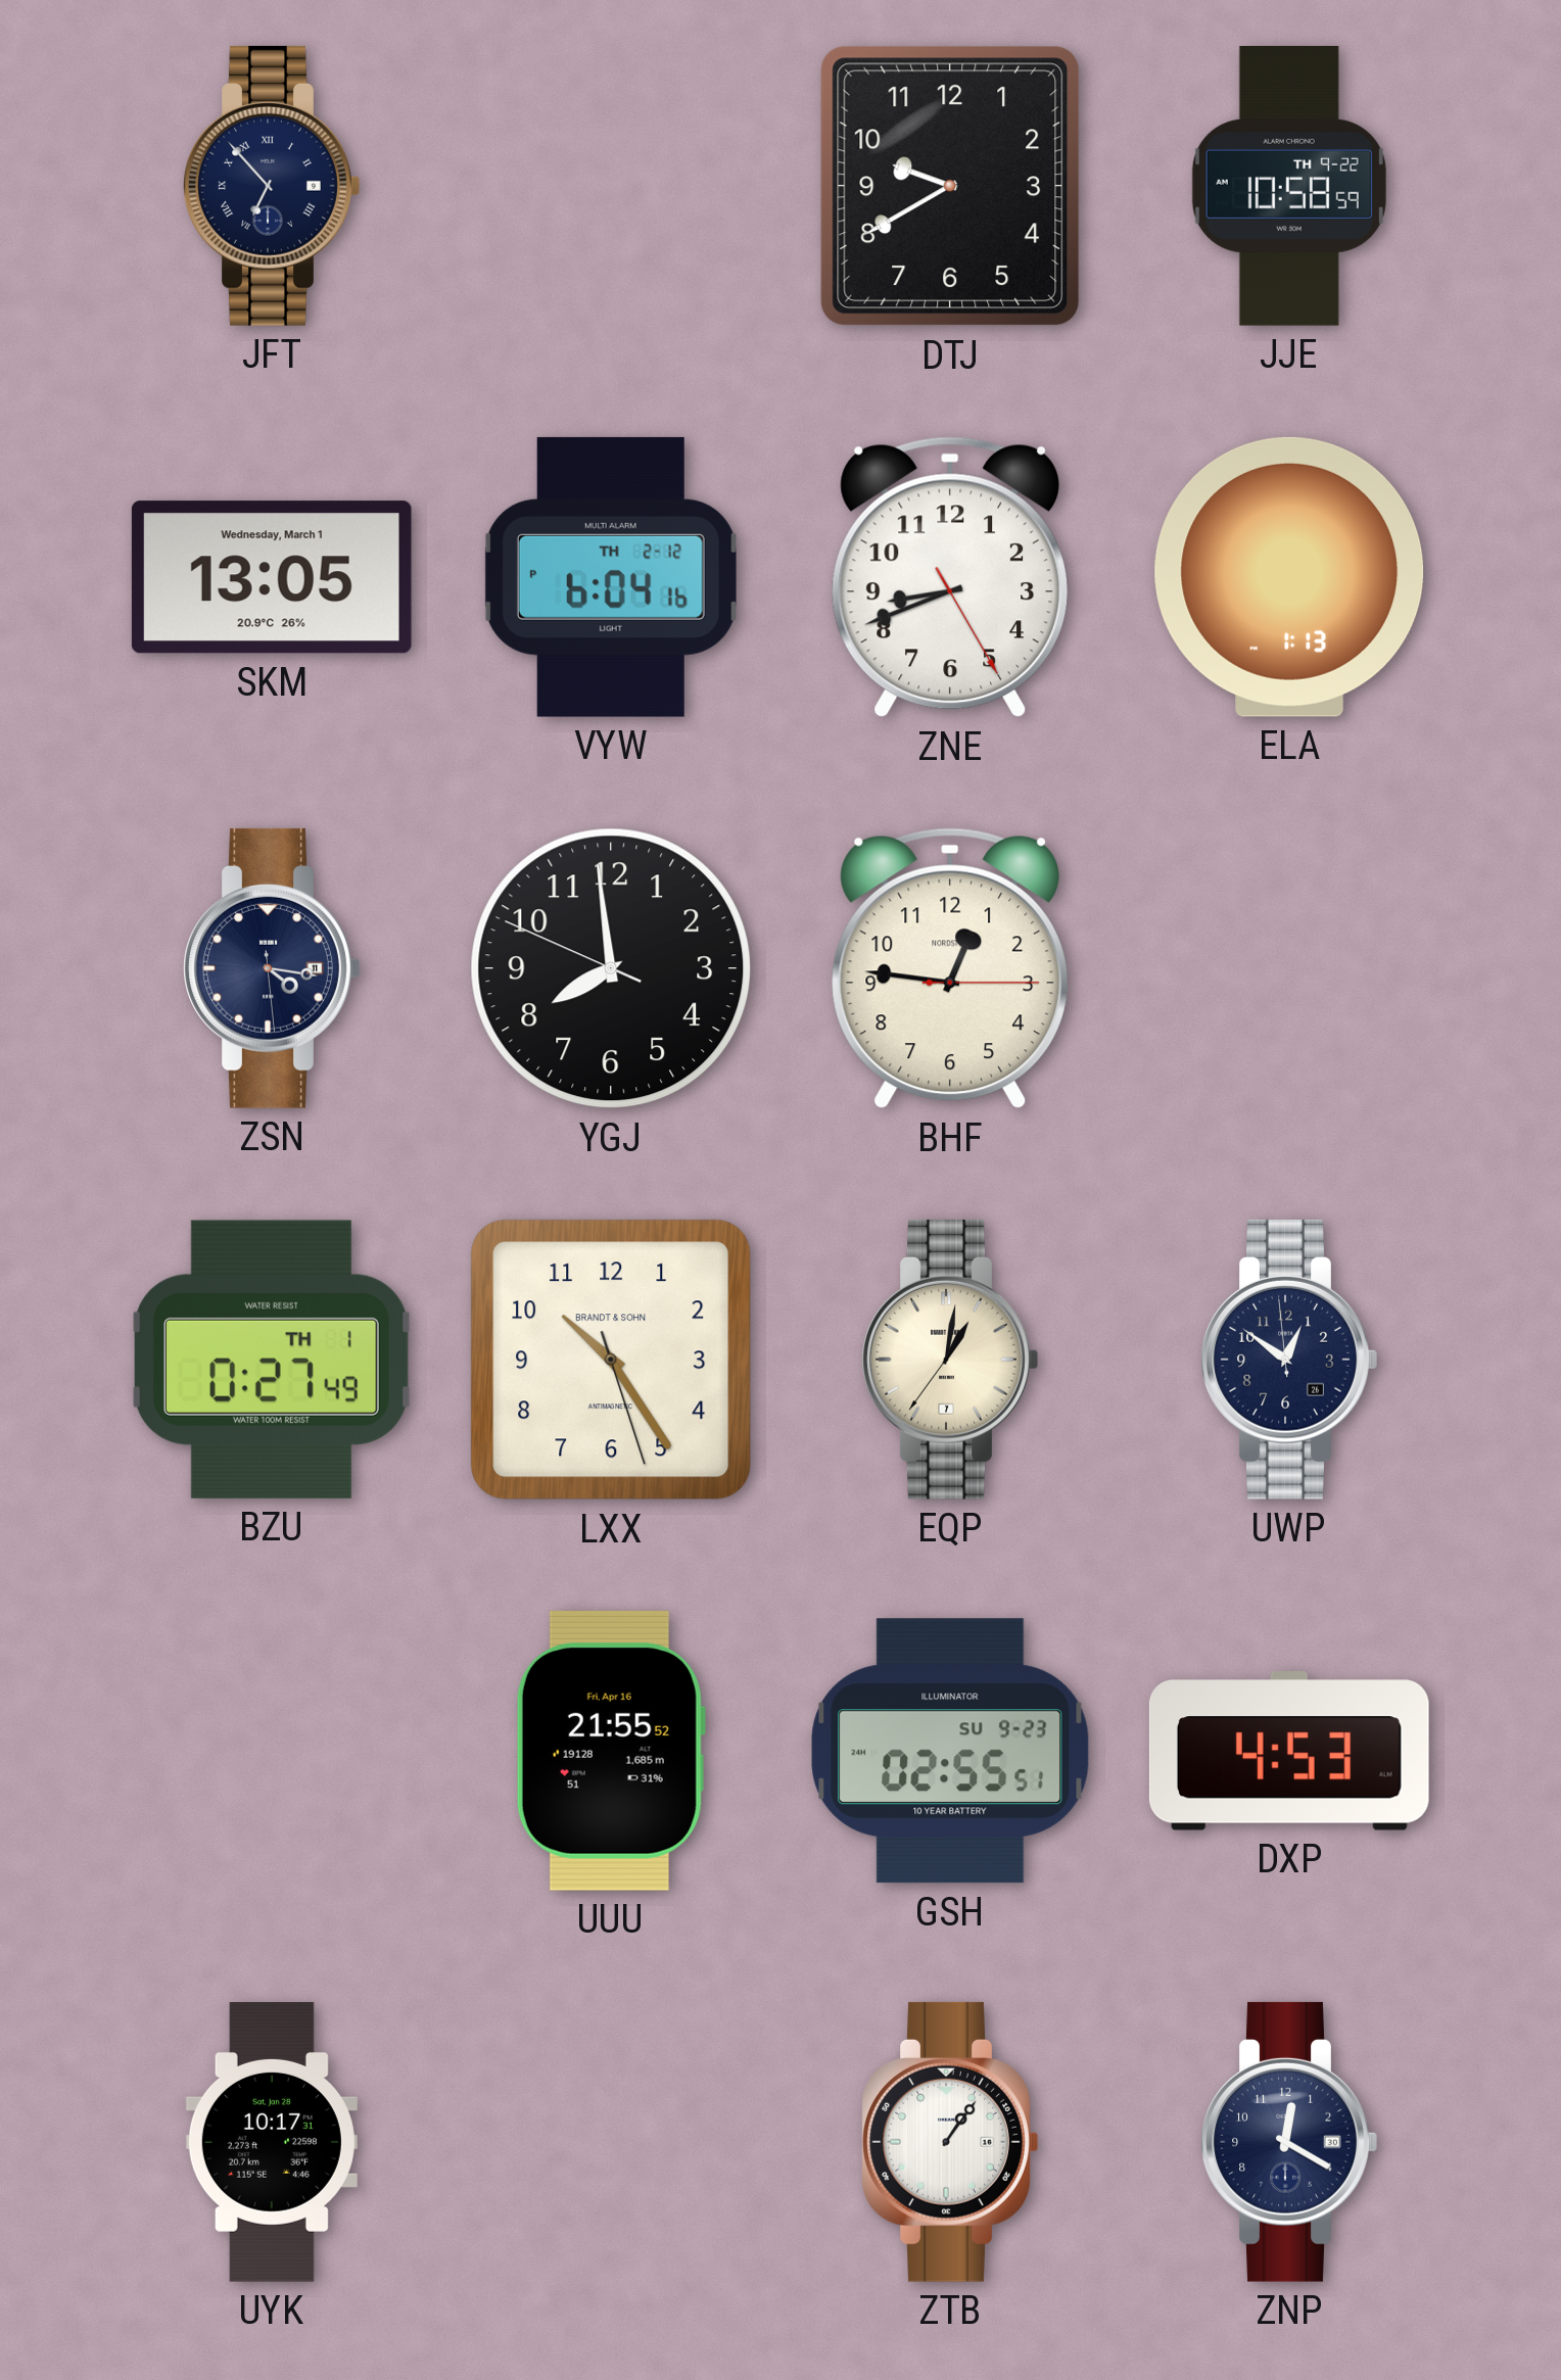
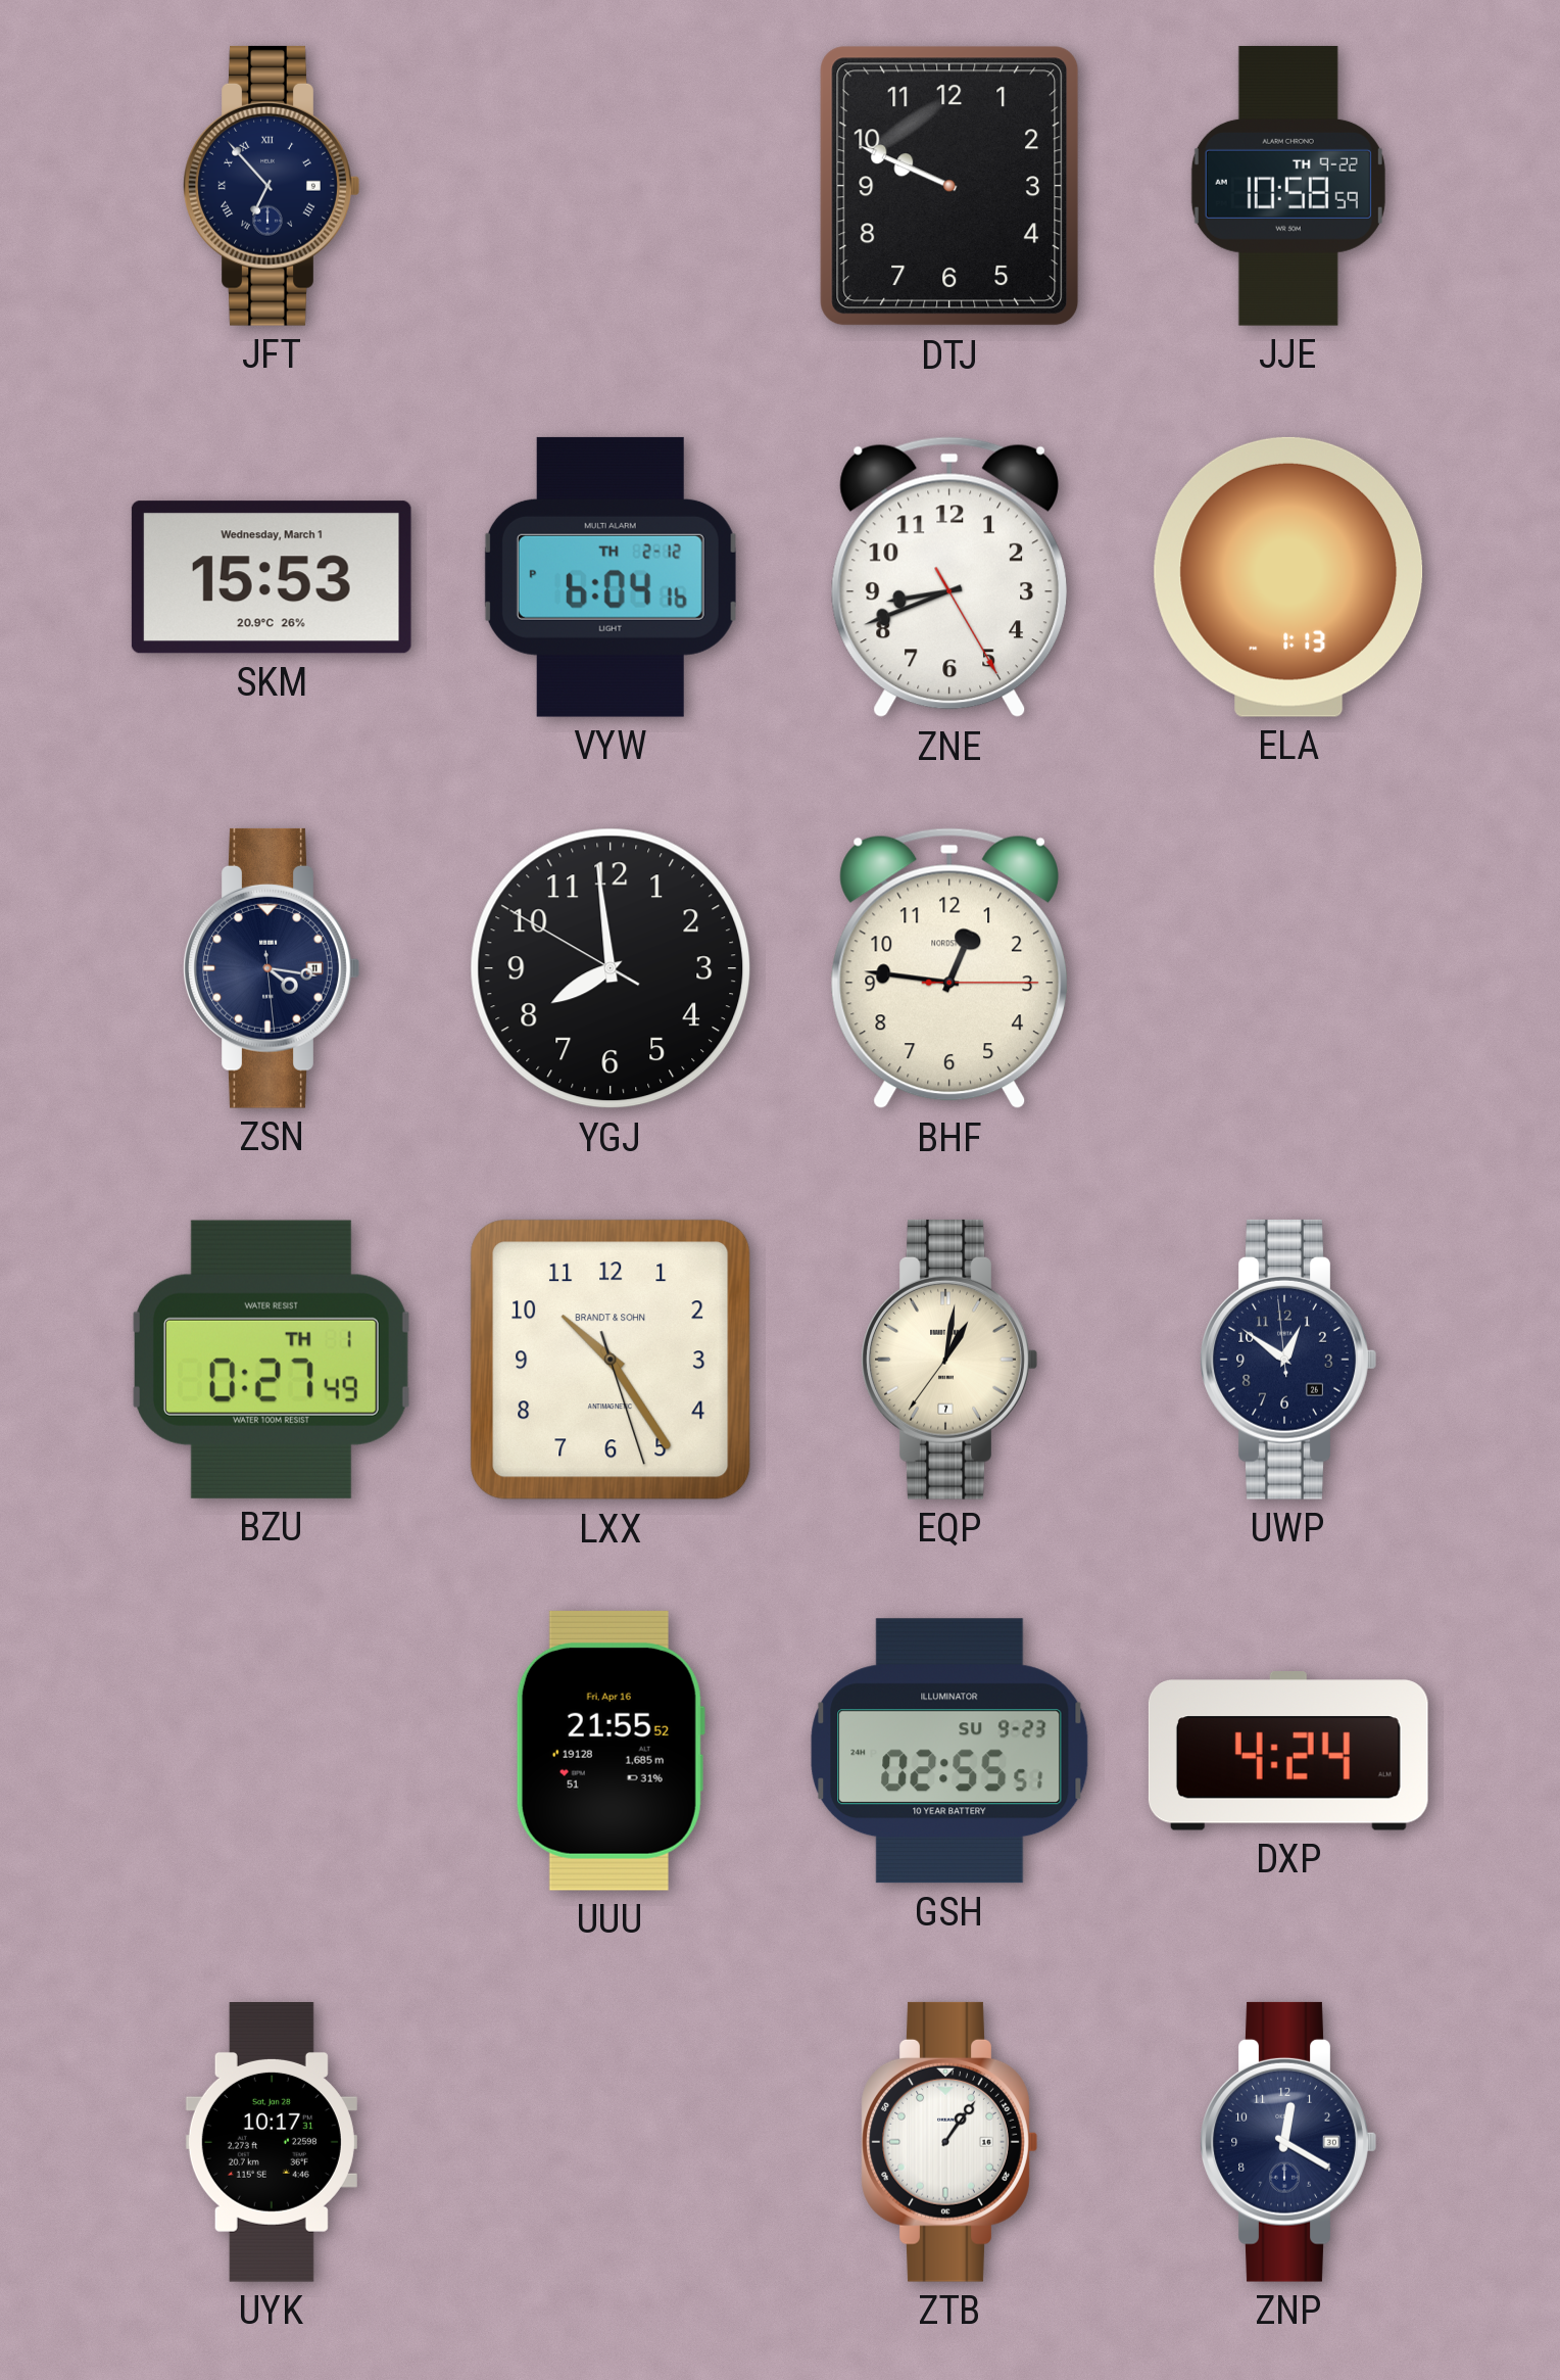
DTJ: 9:40 -> 9:49
SKM: 13:05 -> 15:53
YGJ: 7:58:49 -> 7:58:50
DXP: 4:53 -> 4:24
